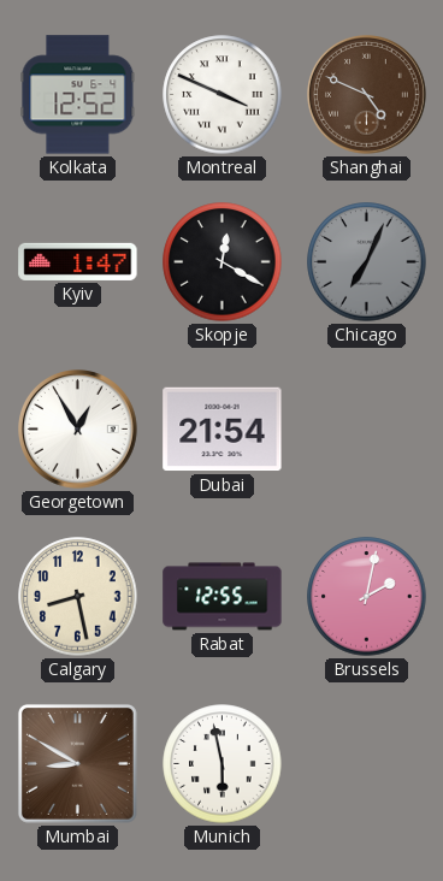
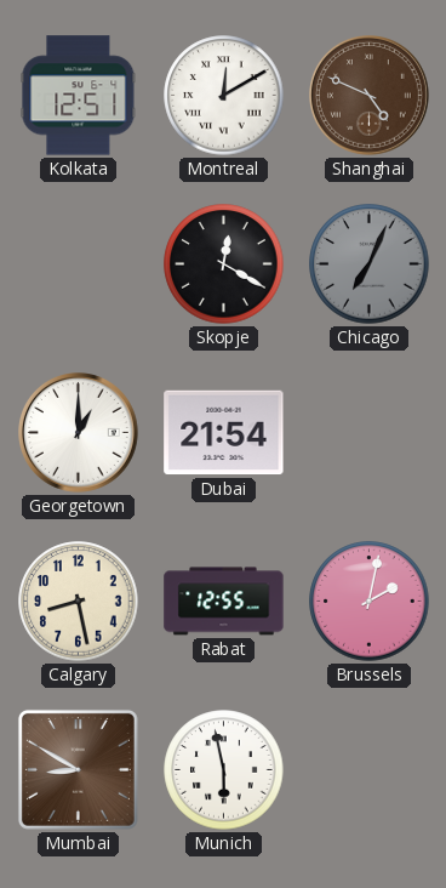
Kolkata: 12:52 -> 12:51
Montreal: 3:49 -> 12:10
Kyiv: 1:47 -> none
Georgetown: 12:55 -> 1:00
